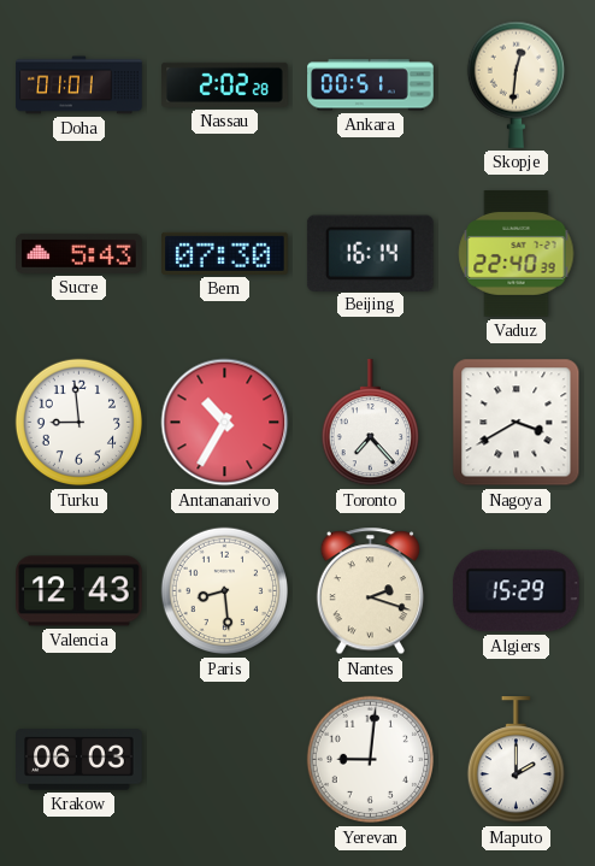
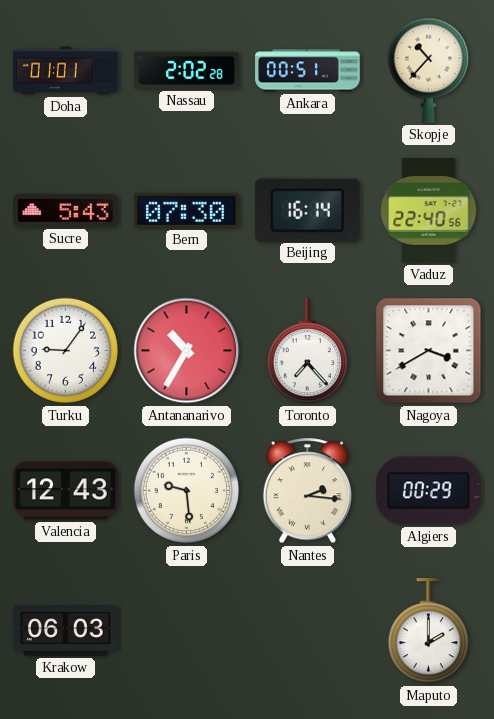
Skopje: 12:31 -> 10:37
Vaduz: 22:40:39 -> 22:40:56
Turku: 8:59 -> 9:06
Paris: 8:29 -> 9:29
Nantes: 2:18 -> 2:16
Algiers: 15:29 -> 00:29
Yerevan: 9:01 -> none
